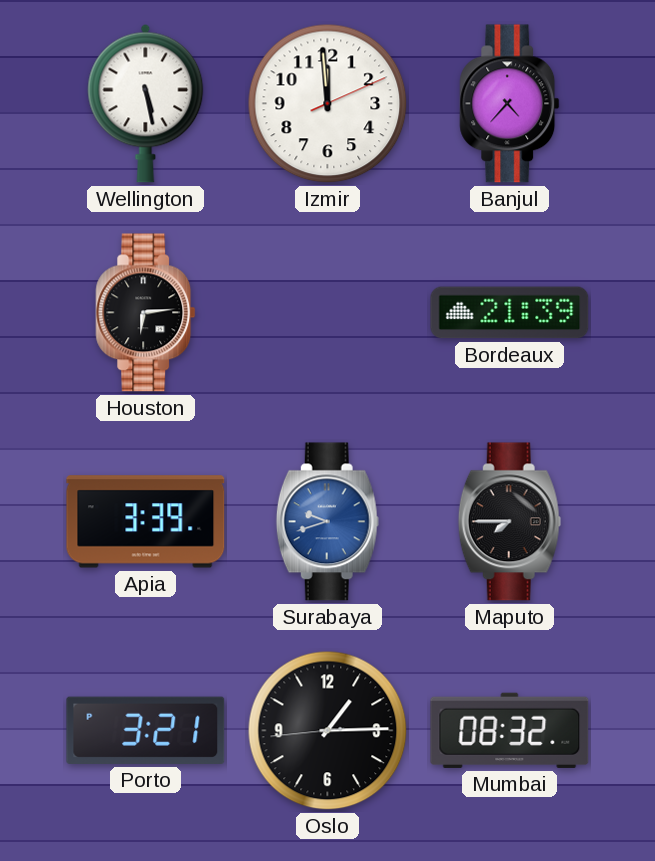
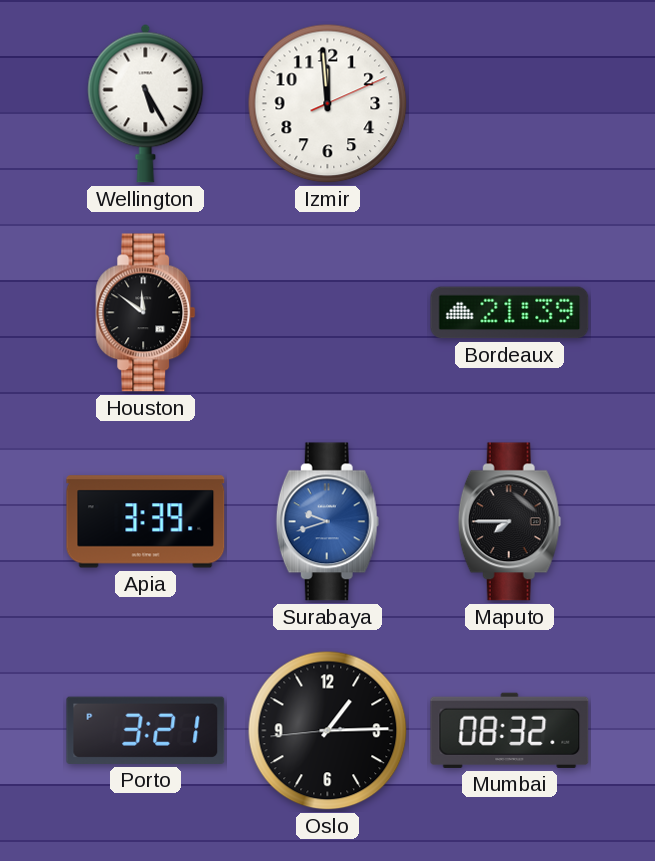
Wellington: 5:28 -> 5:25
Banjul: 4:37 -> none
Houston: 6:14 -> 11:51
